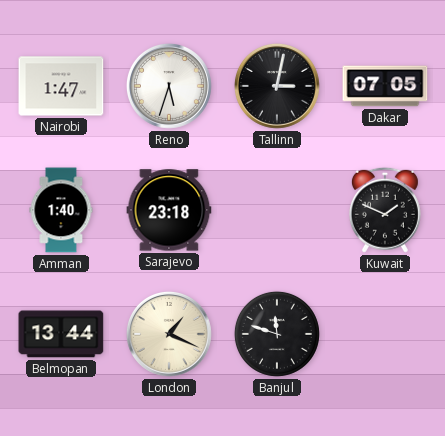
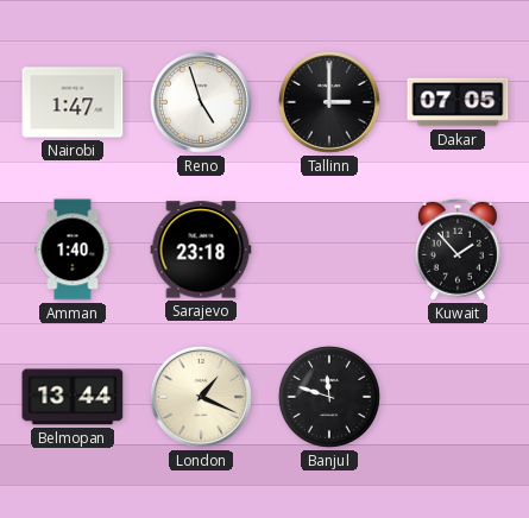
Reno: 5:33 -> 4:57
Tallinn: 3:02 -> 3:00
Kuwait: 1:49 -> 1:53
